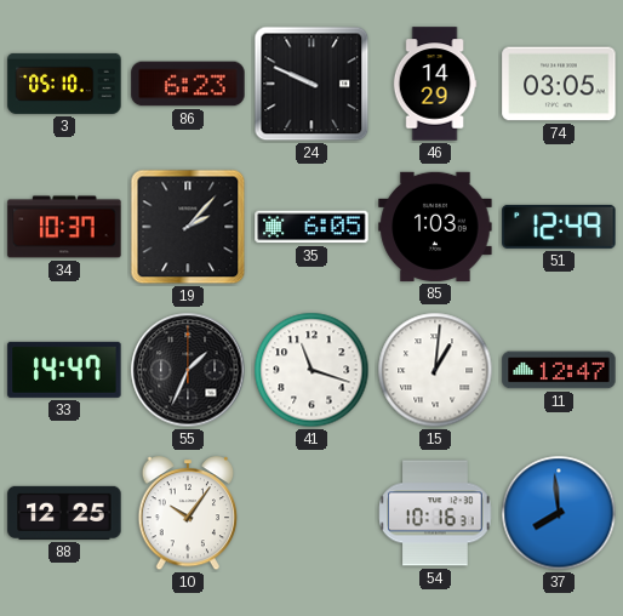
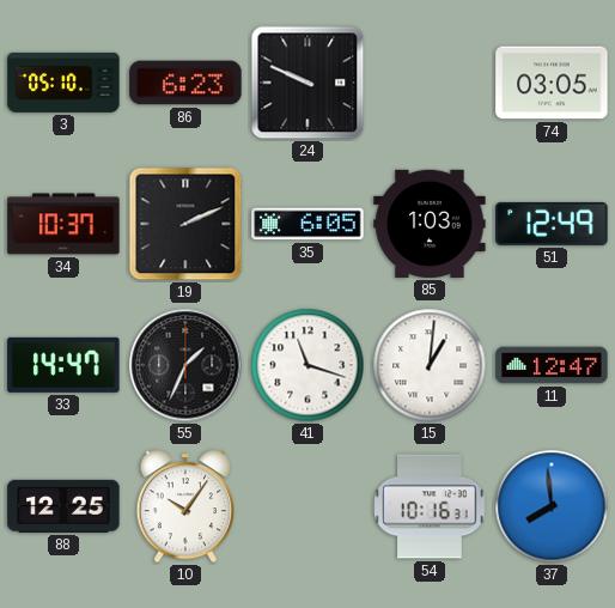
46: 14:29 -> none
19: 2:07 -> 2:11
